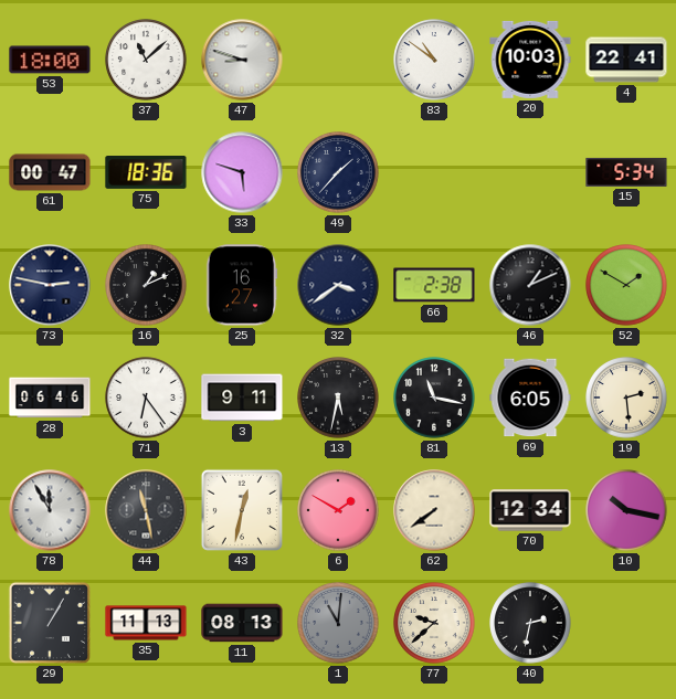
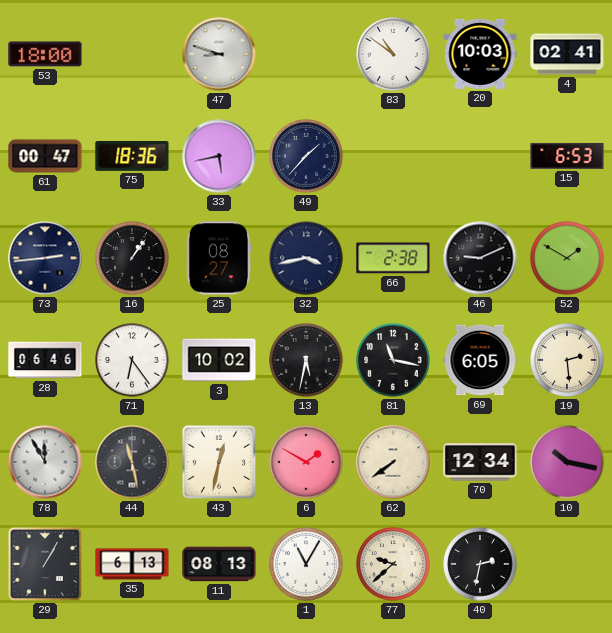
37: 11:08 -> none
4: 22:41 -> 02:41
33: 5:48 -> 5:43
15: 5:34 -> 6:53
73: 2:47 -> 2:44
16: 1:11 -> 1:06
25: 16:27 -> 08:27
32: 3:39 -> 3:43
46: 1:11 -> 9:11
3: 9:11 -> 10:02
35: 11:13 -> 6:13
1: 11:01 -> 11:05
1 dial: grey -> white
